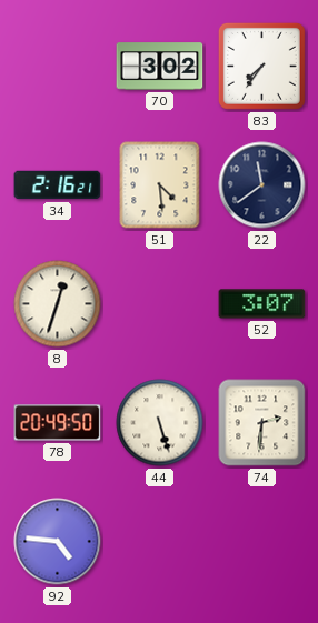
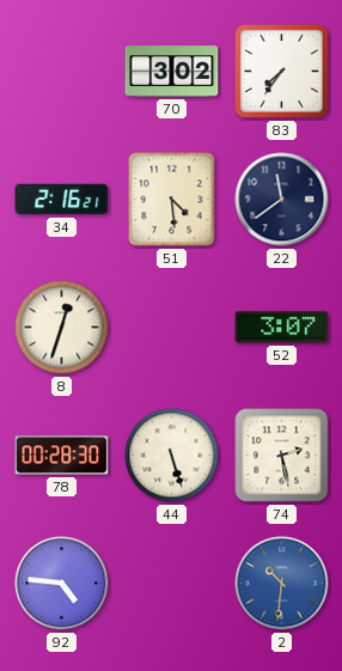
78: 20:49 -> 00:28
74: 2:31 -> 2:28
2: none -> 10:31
